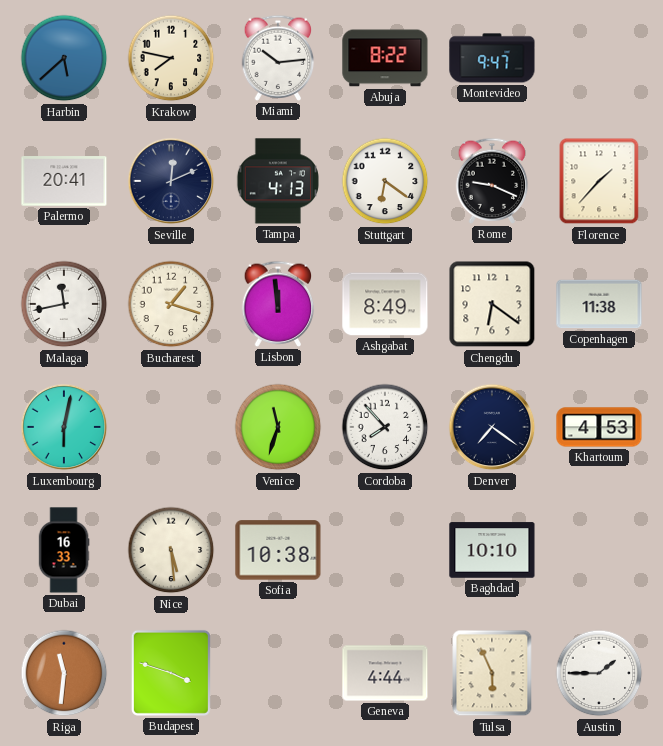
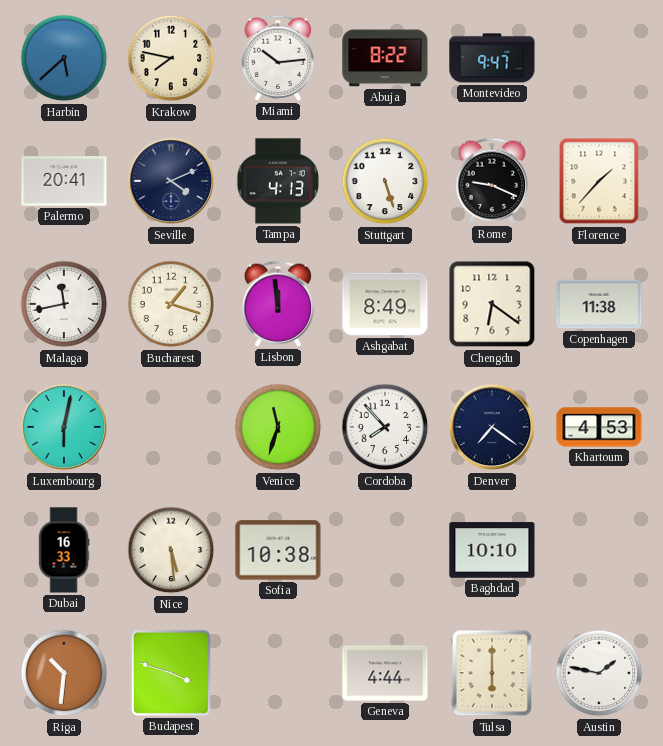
Seville: 12:11 -> 4:11
Stuttgart: 6:21 -> 5:27
Riga: 11:31 -> 10:31
Tulsa: 5:56 -> 6:00
Austin: 1:45 -> 1:47
